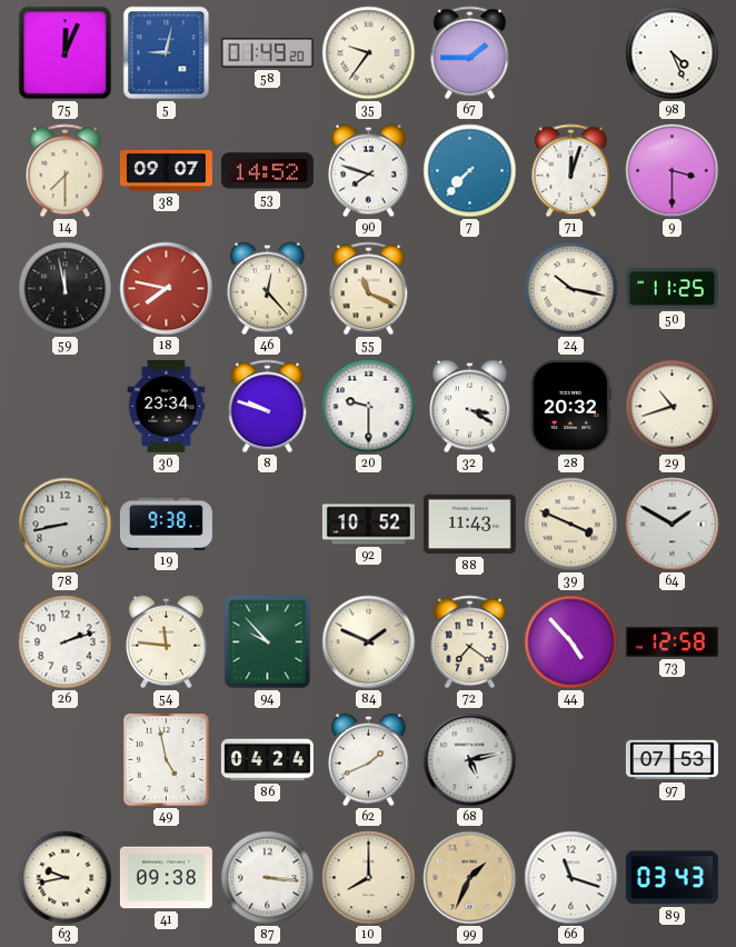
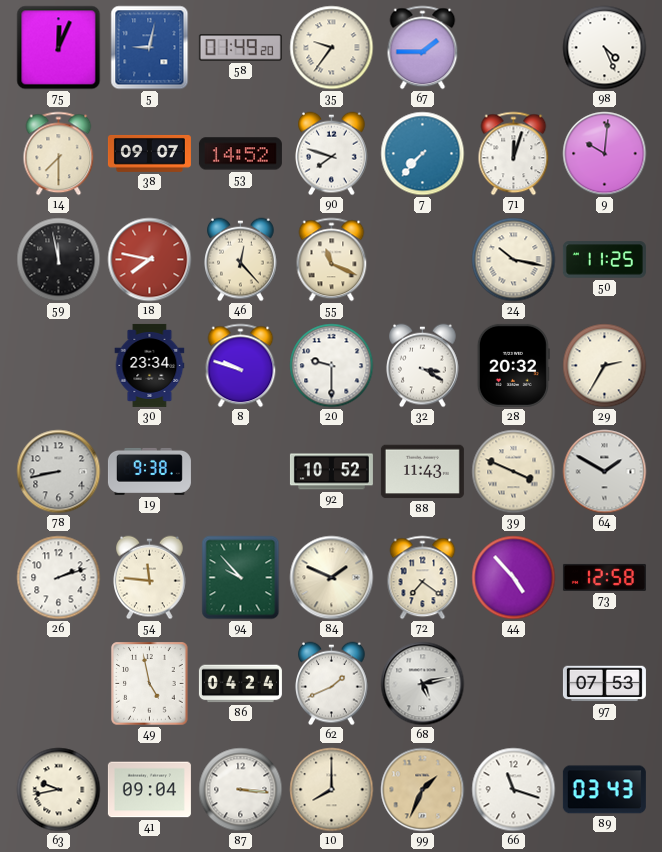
9: 3:30 -> 10:01
29: 10:42 -> 2:35
41: 09:38 -> 09:04
